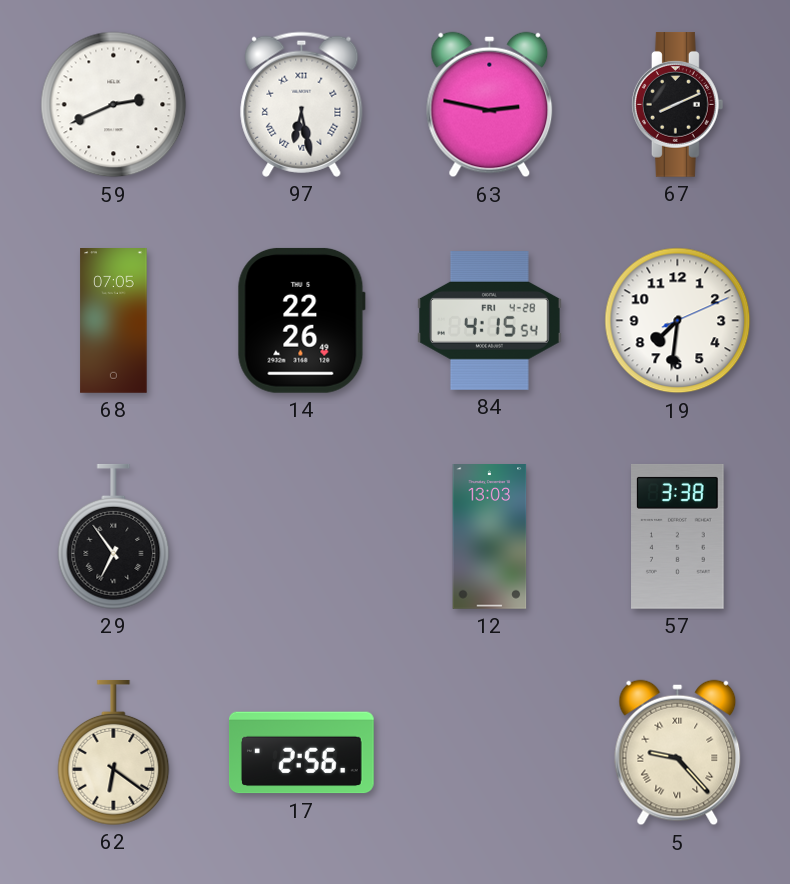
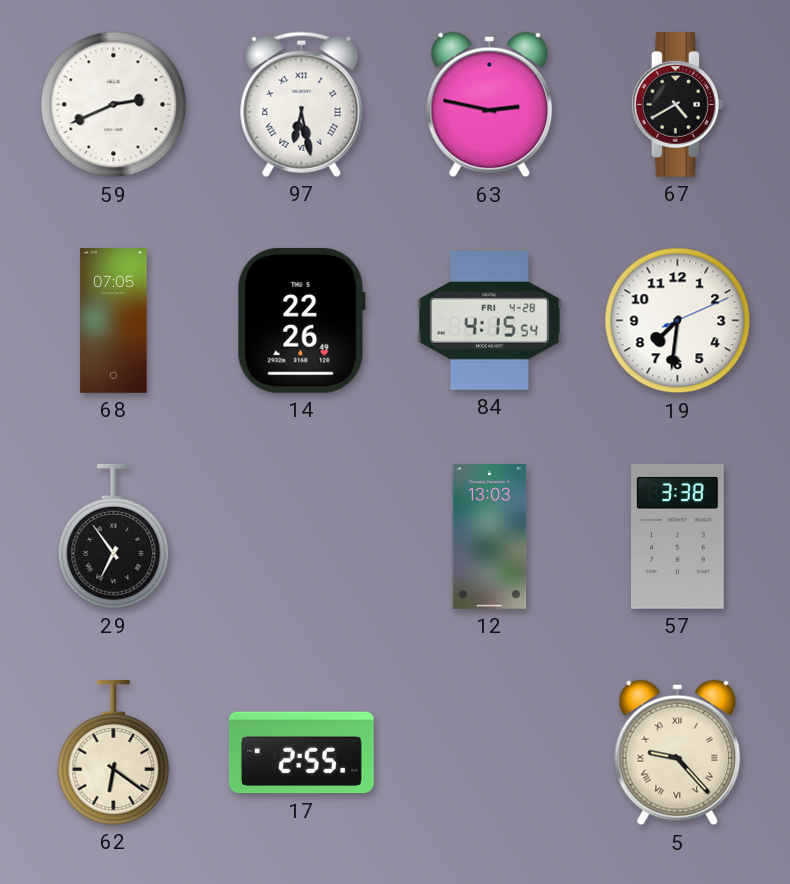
67: 8:11 -> 4:40
17: 2:56 -> 2:55
